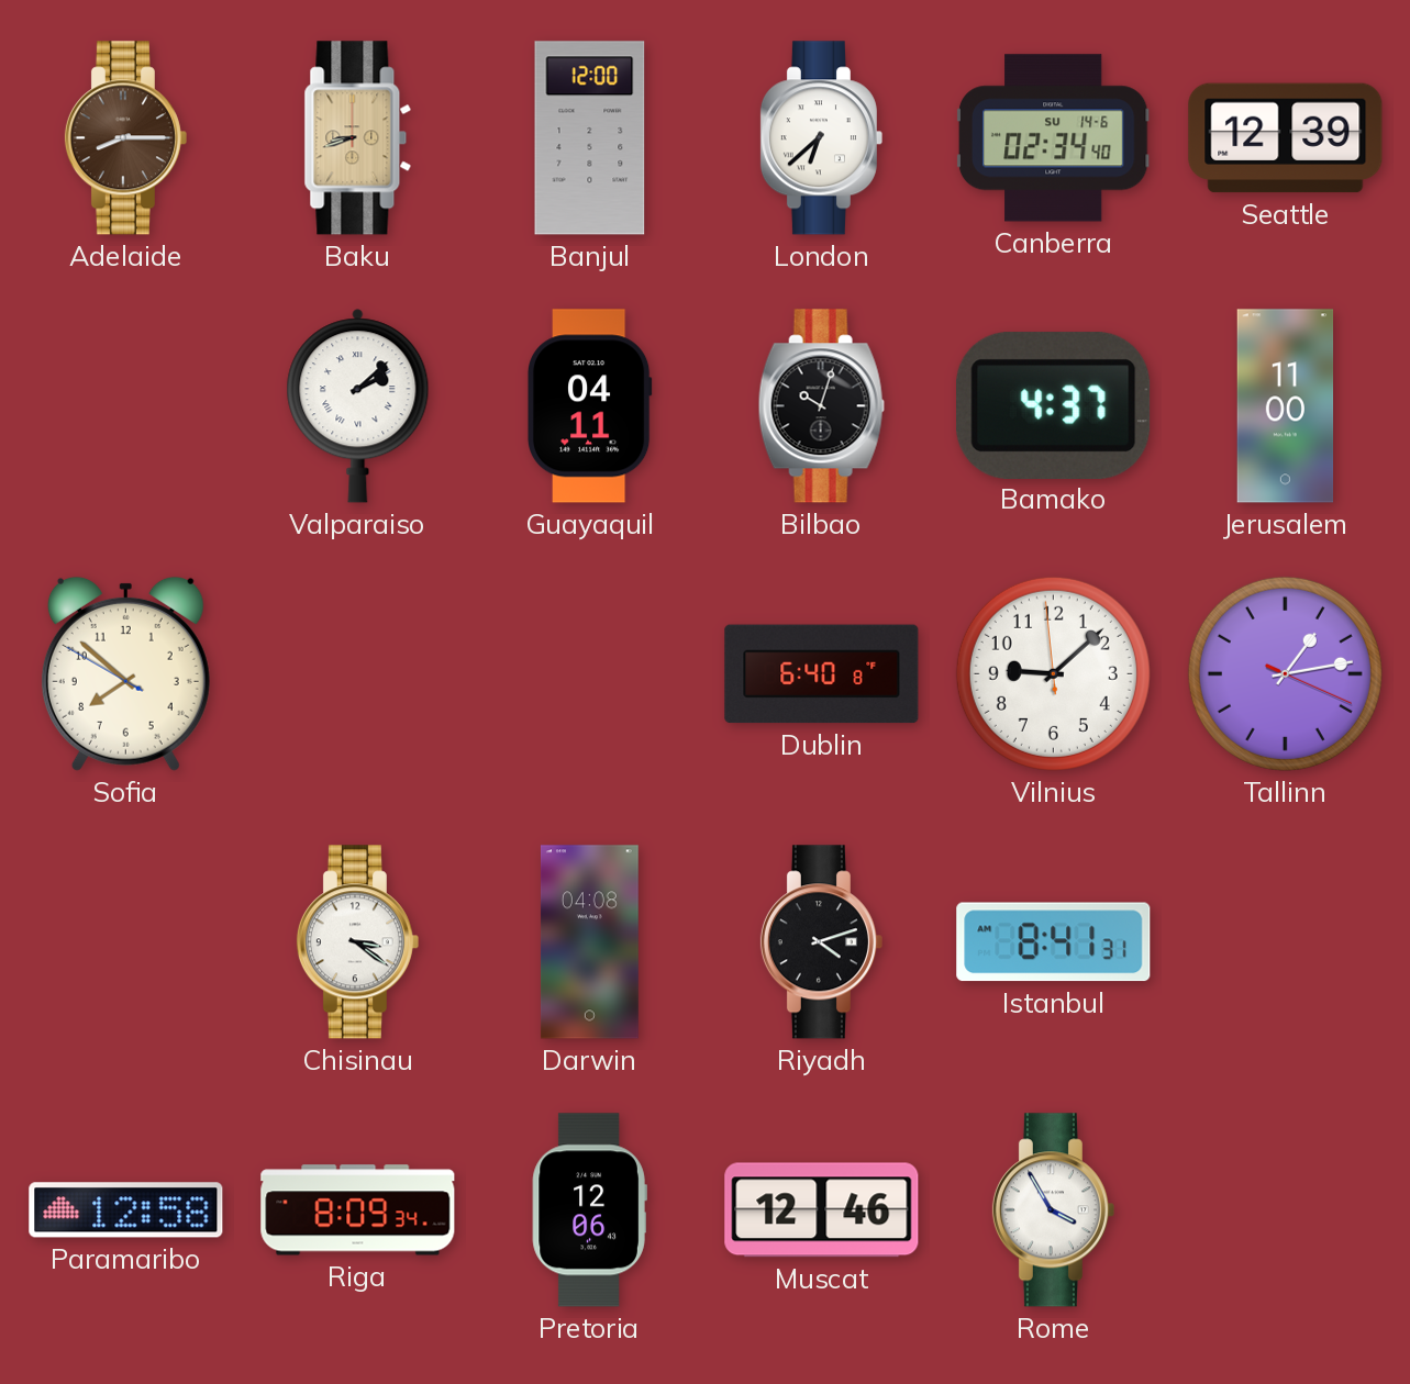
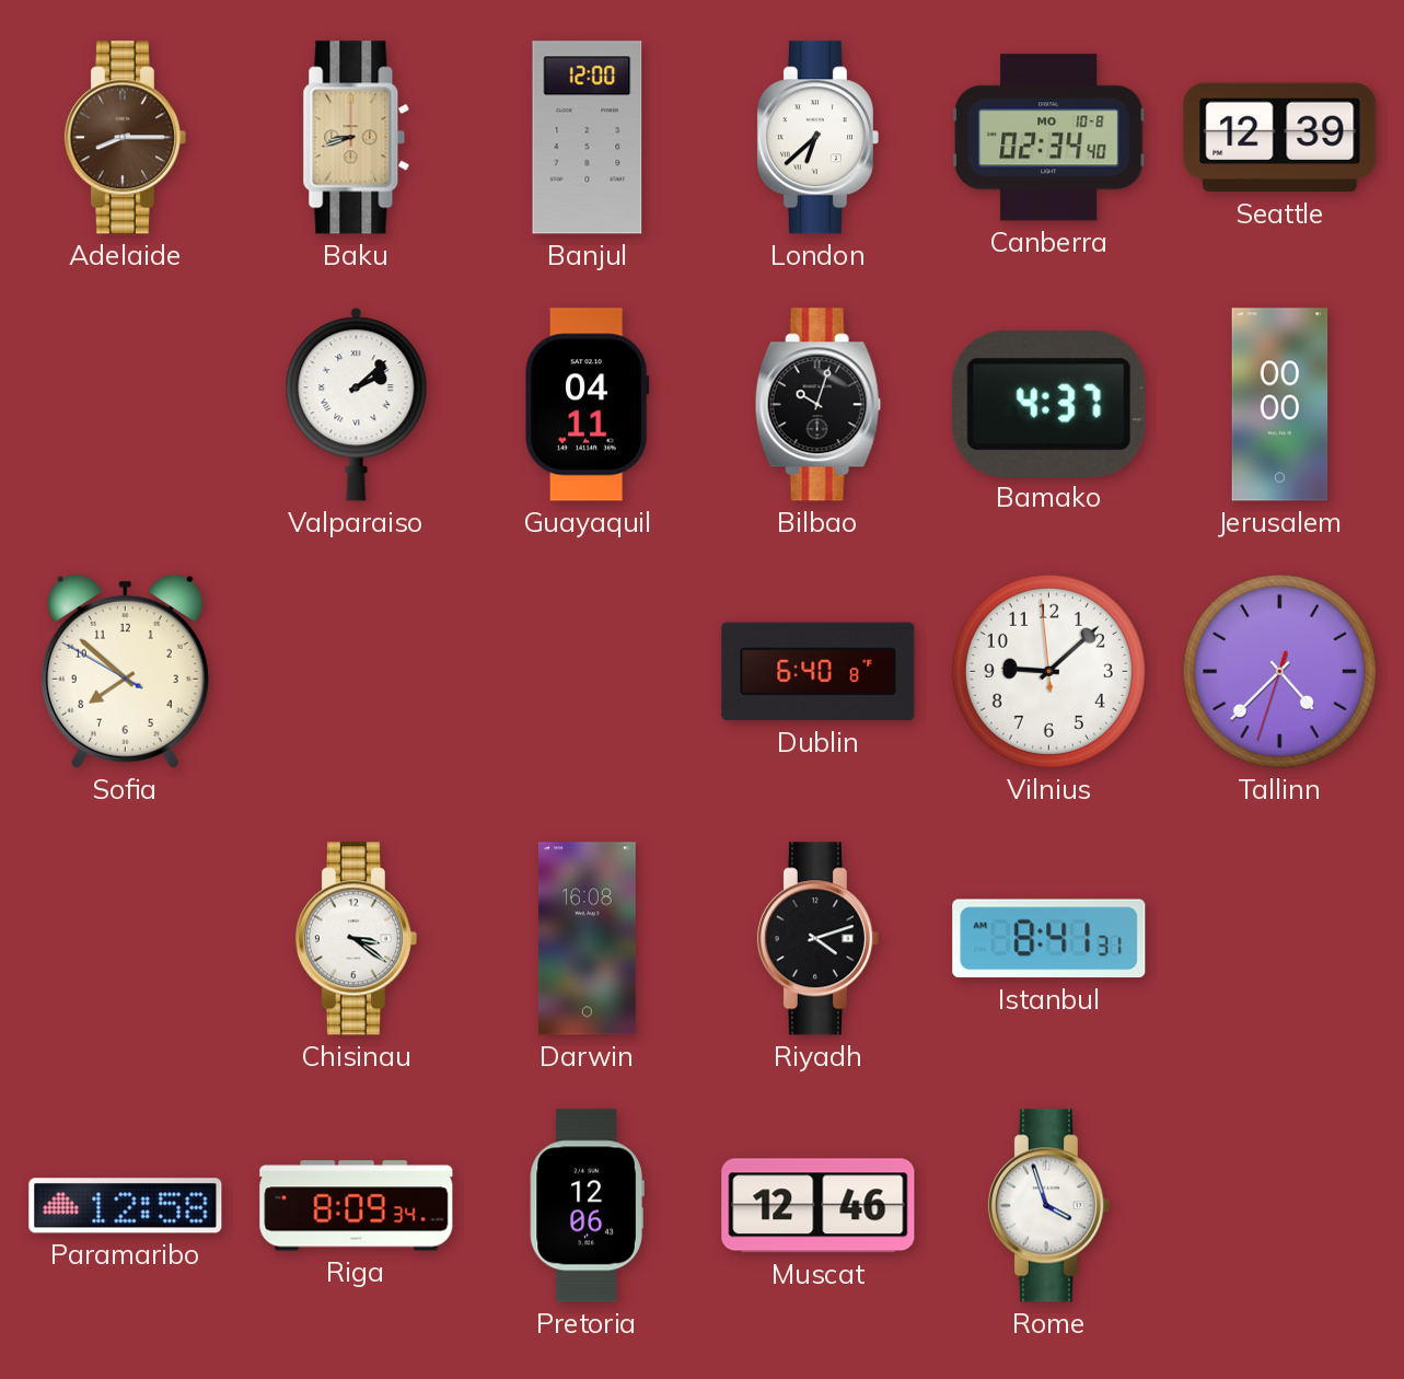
Canberra date: SU 14-6 -> MO 10-8
Jerusalem: 11:00 -> 00:00
Tallinn: 1:13 -> 4:37
Darwin: 04:08 -> 16:08
Rome: 3:55 -> 3:57
